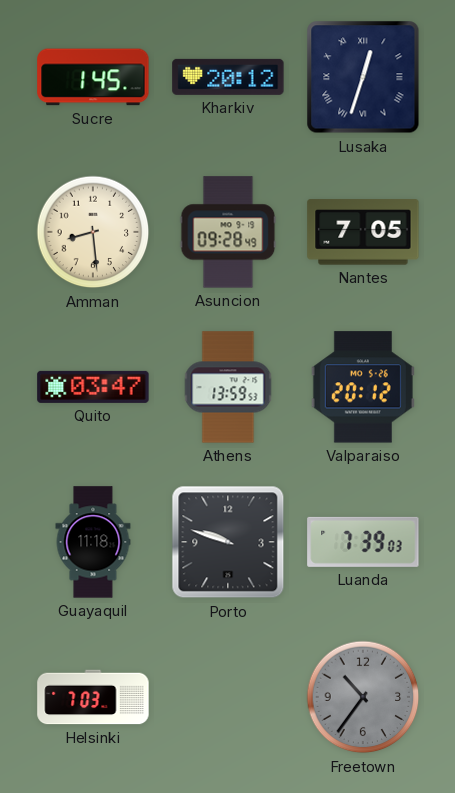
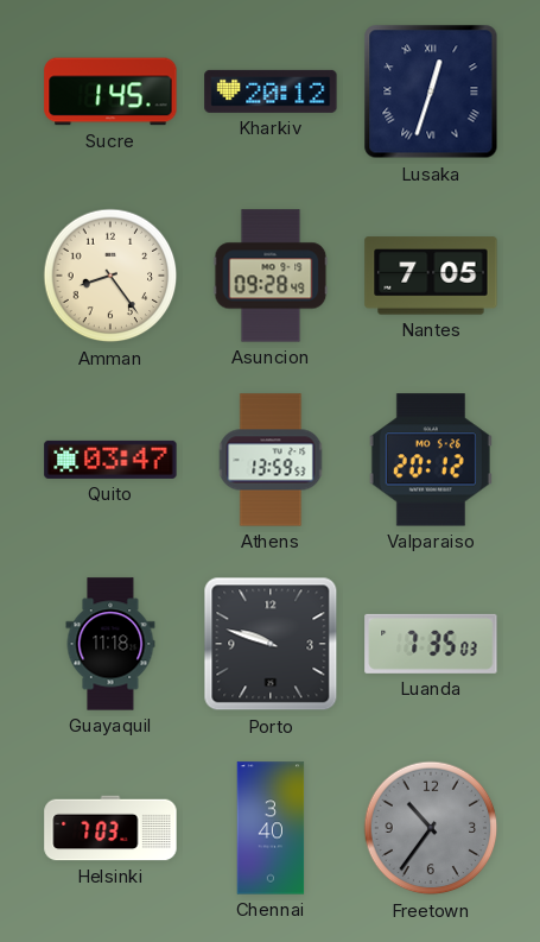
Amman: 8:29 -> 8:24
Luanda: 7:39 -> 7:35
Chennai: none -> 3:40
